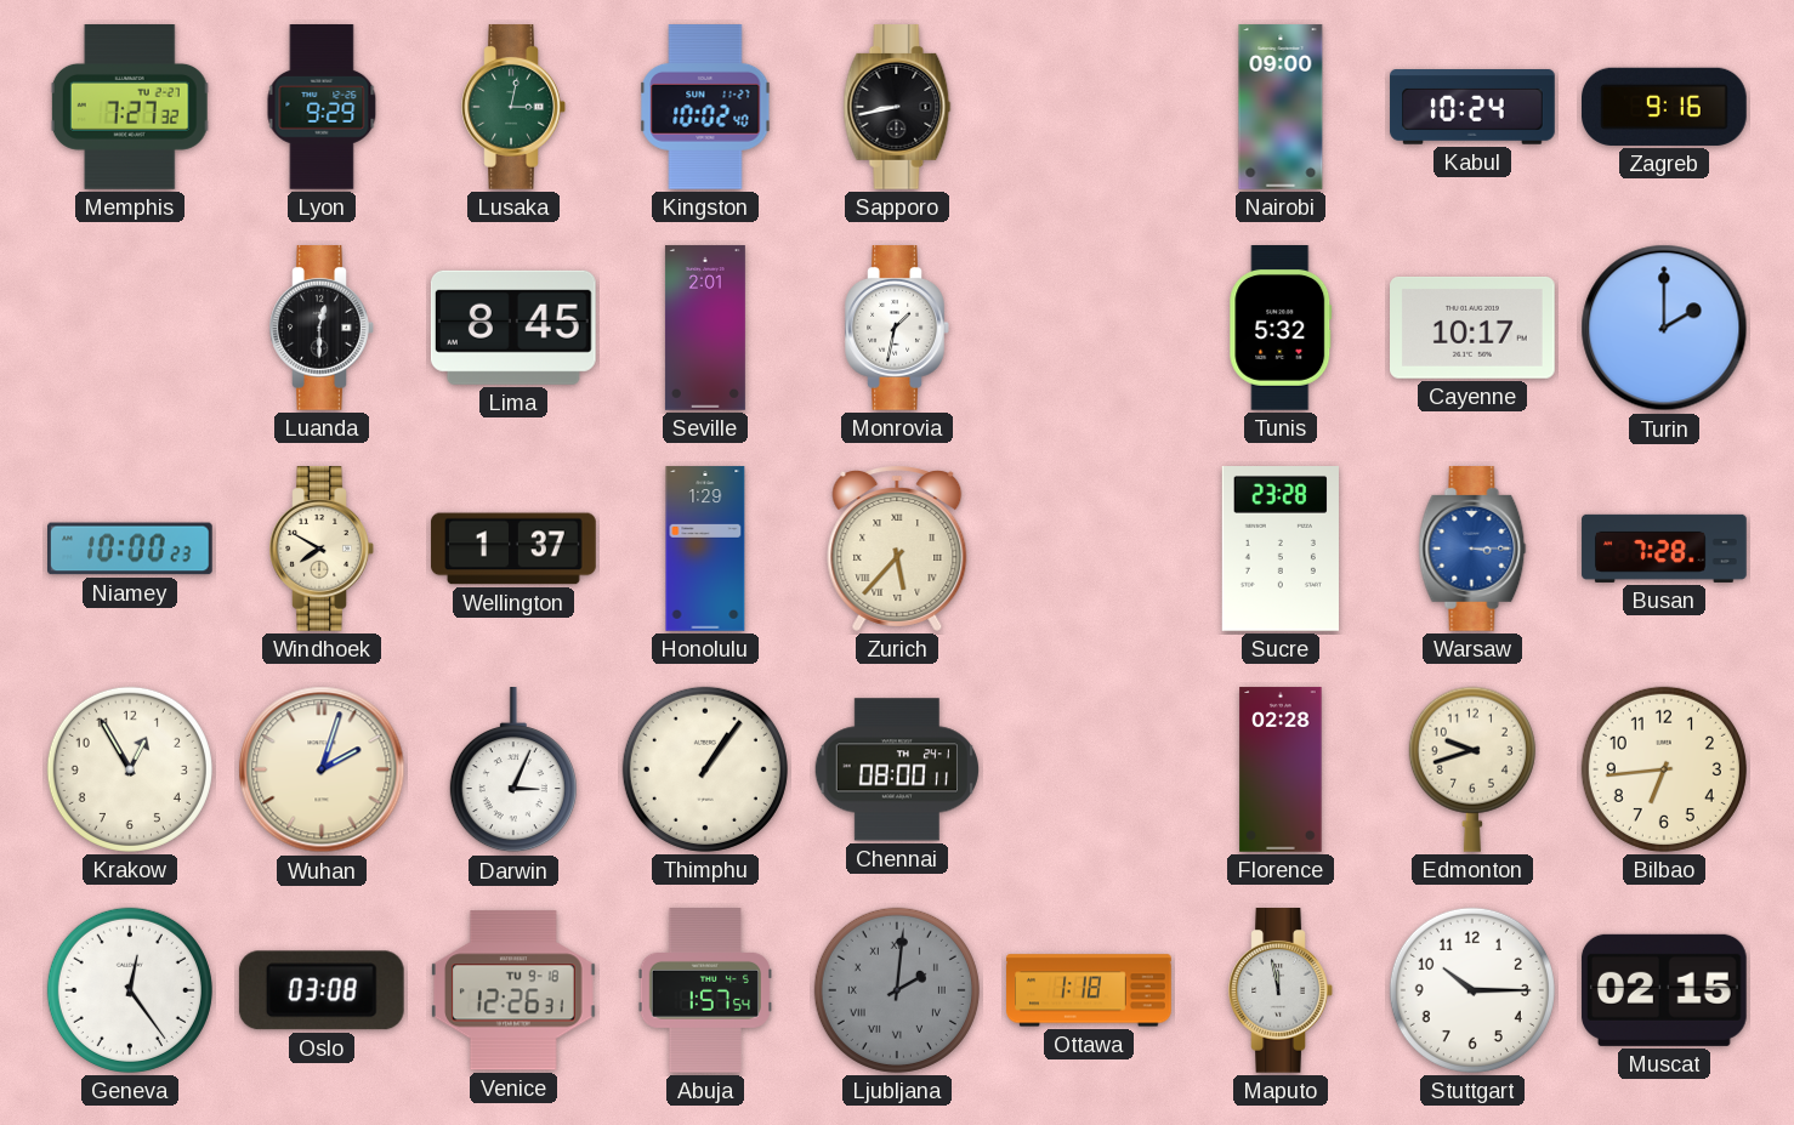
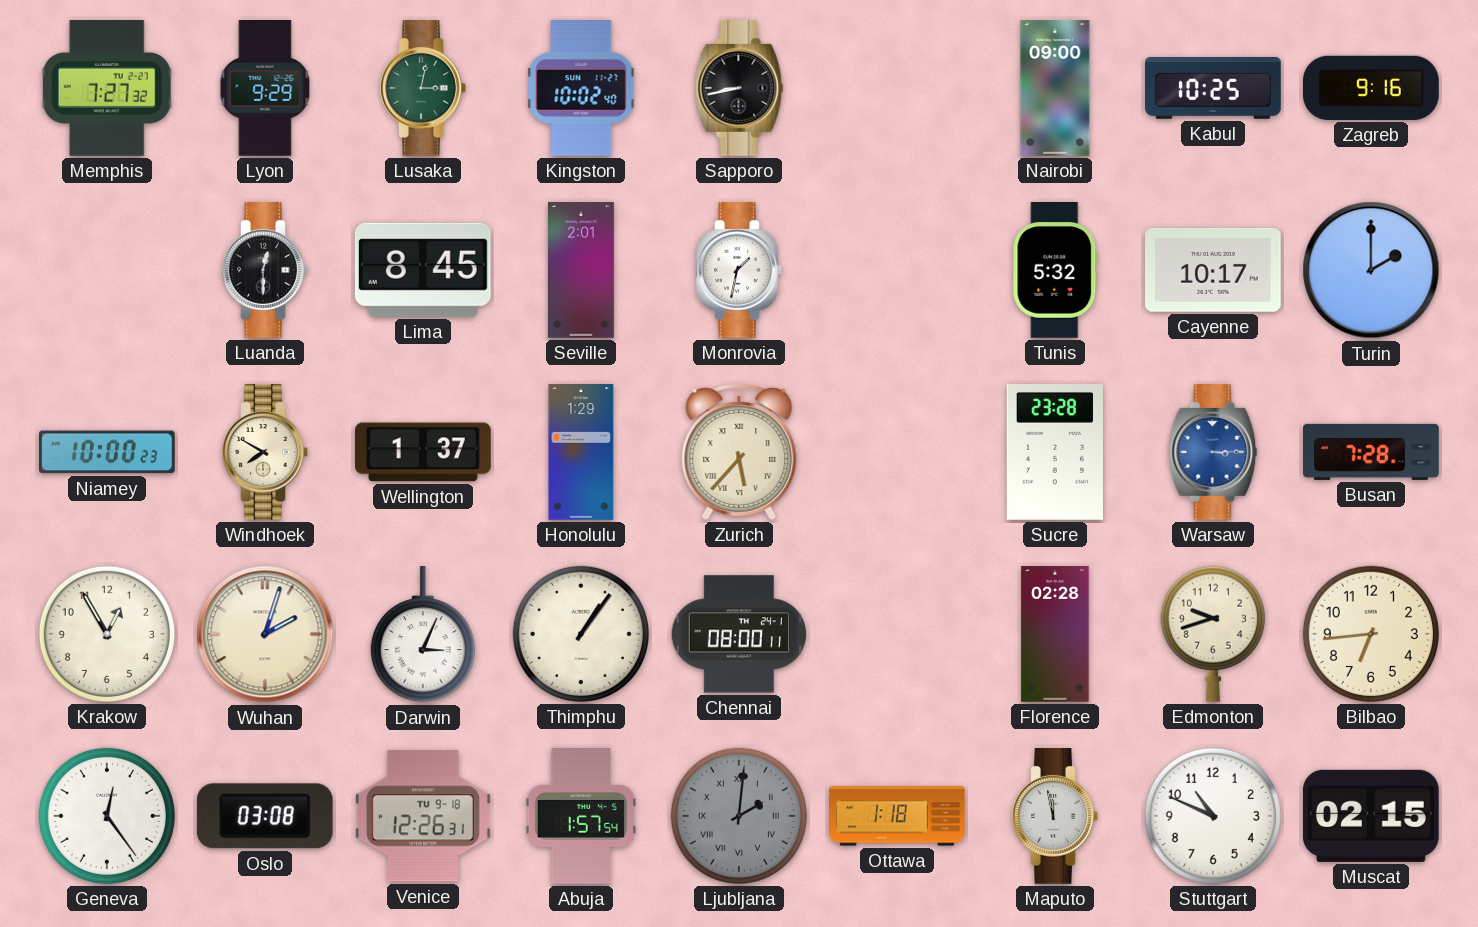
Kabul: 10:24 -> 10:25
Stuttgart: 10:15 -> 10:49
